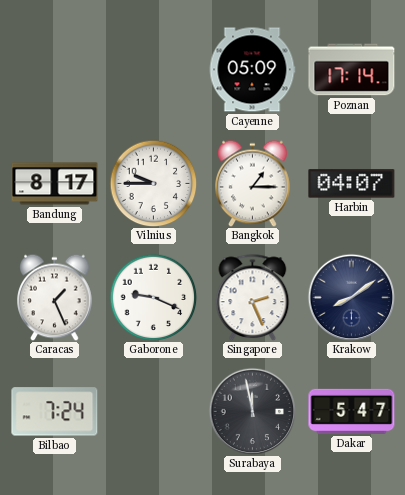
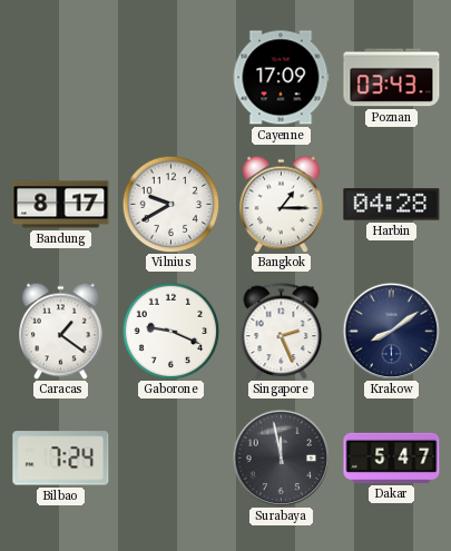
Cayenne: 05:09 -> 17:09
Poznan: 17:14 -> 03:43
Vilnius: 9:45 -> 9:40
Harbin: 04:07 -> 04:28
Caracas: 1:26 -> 1:21
